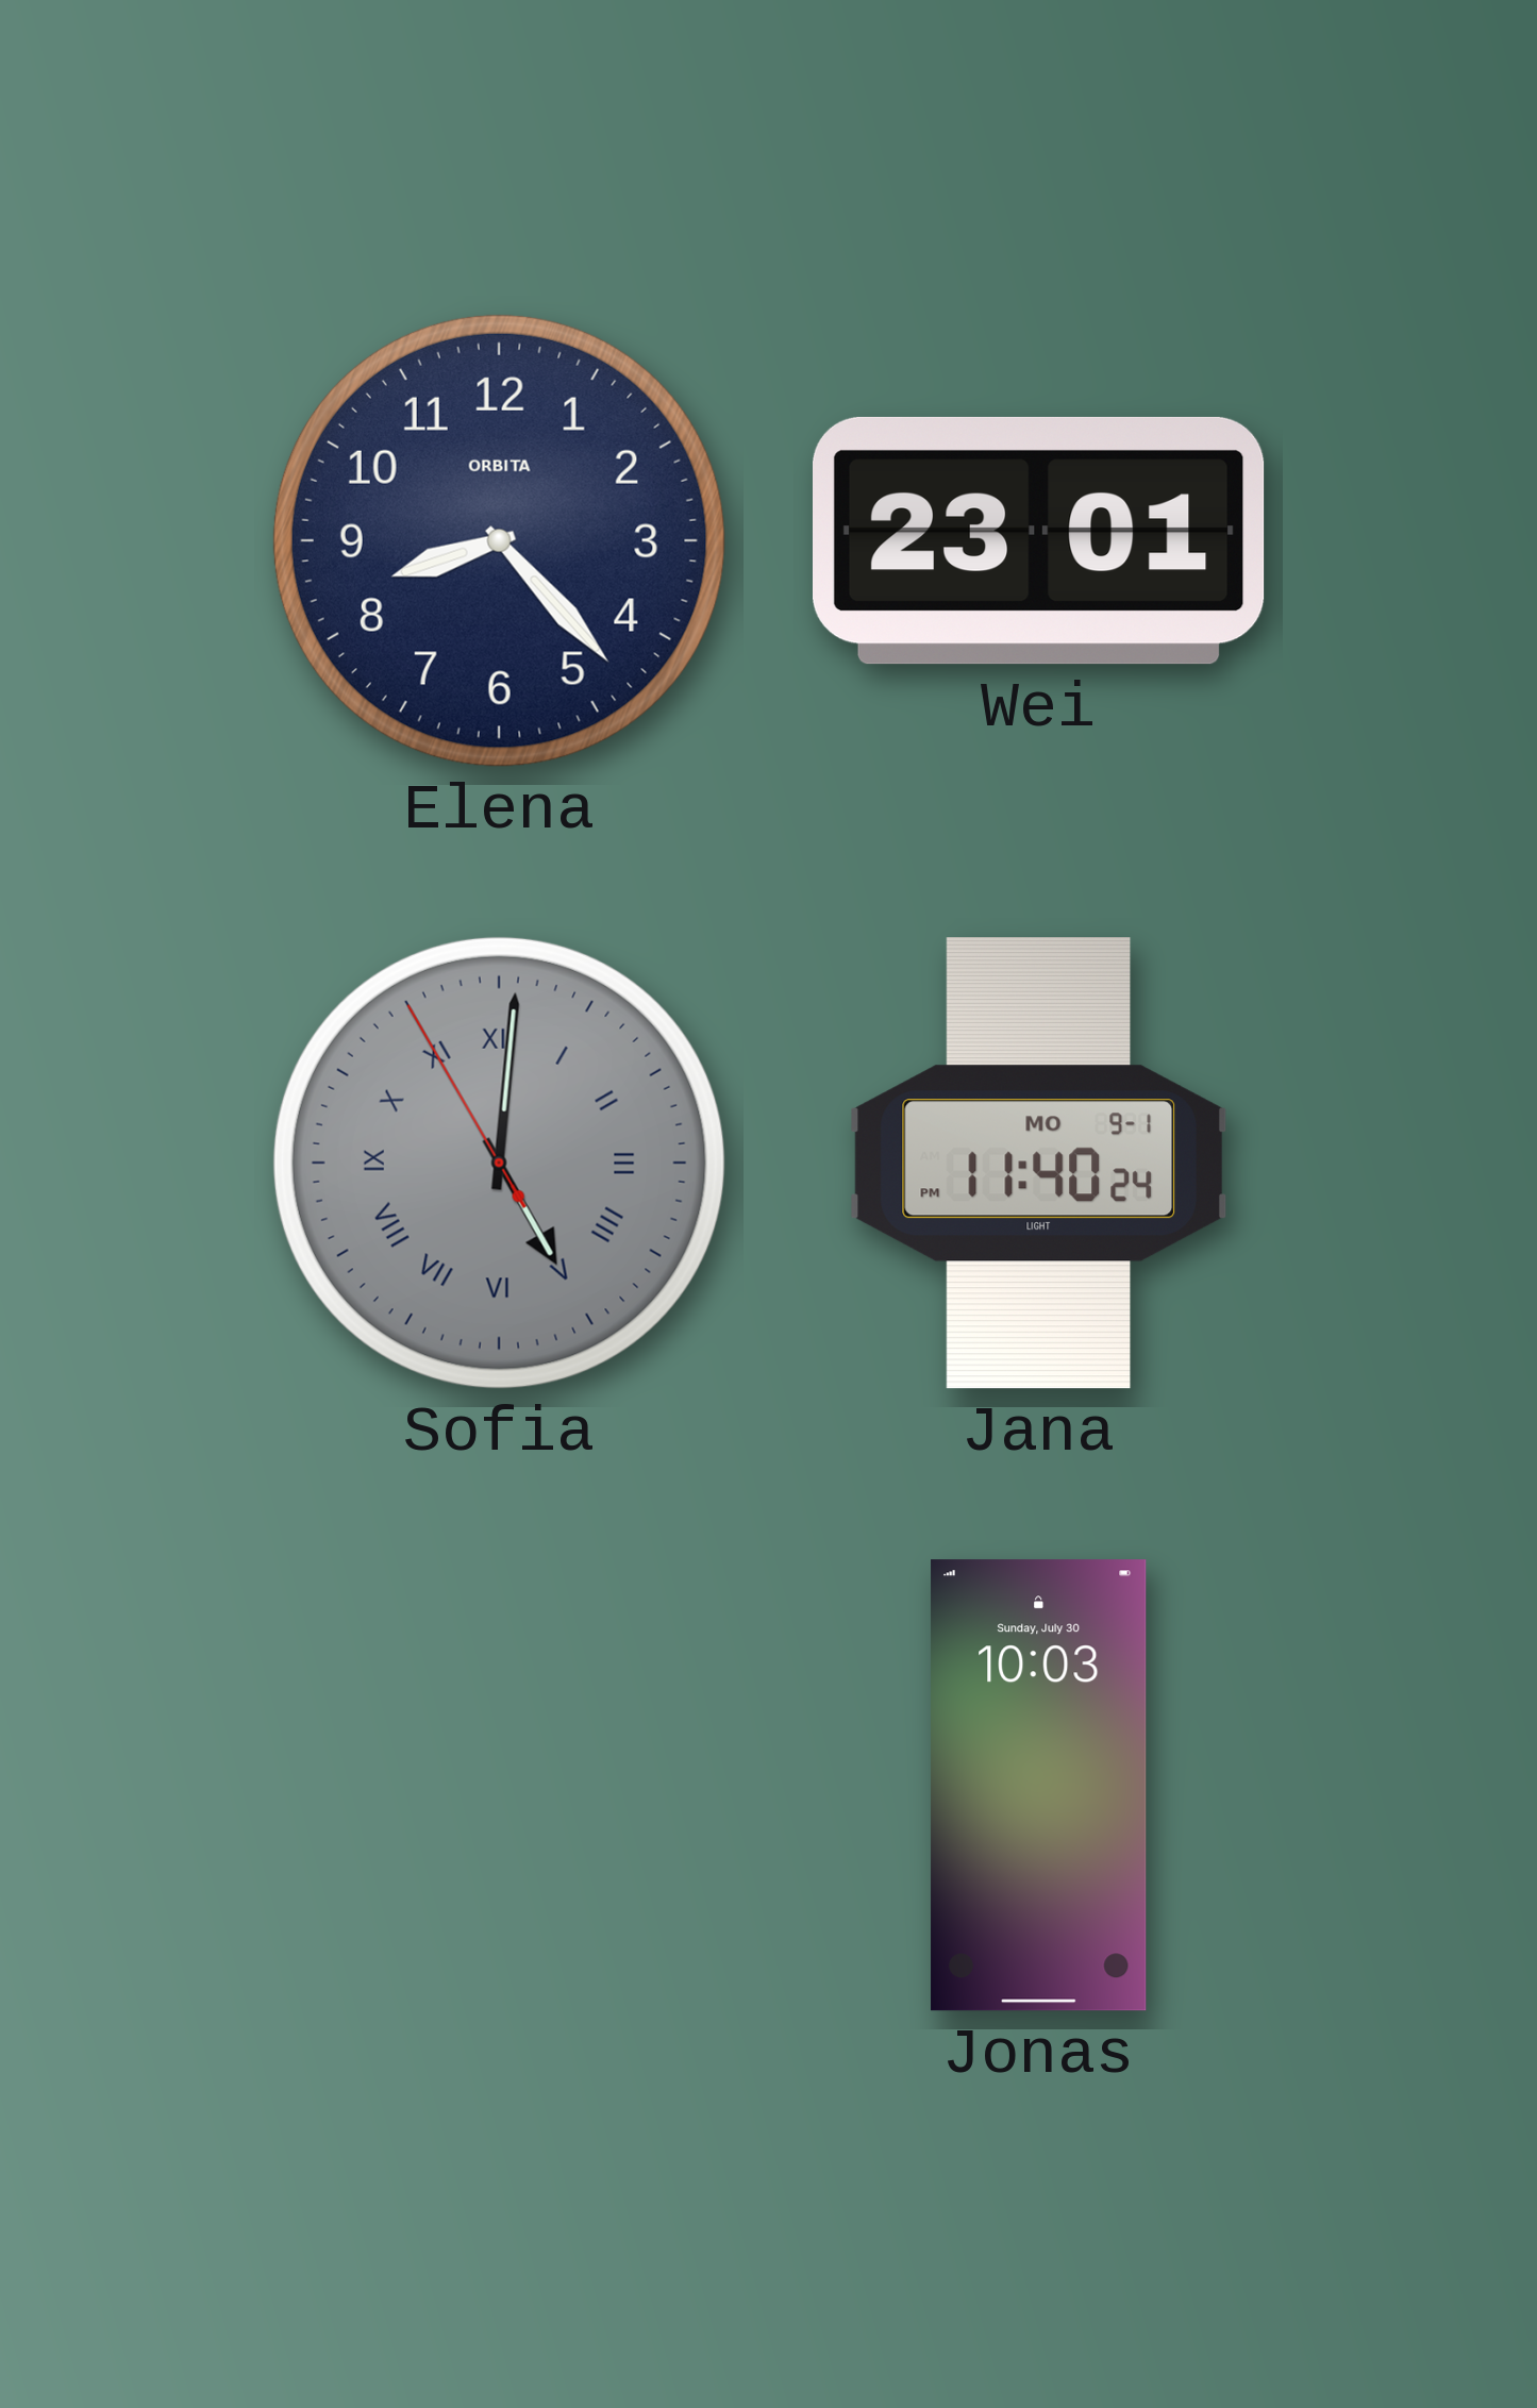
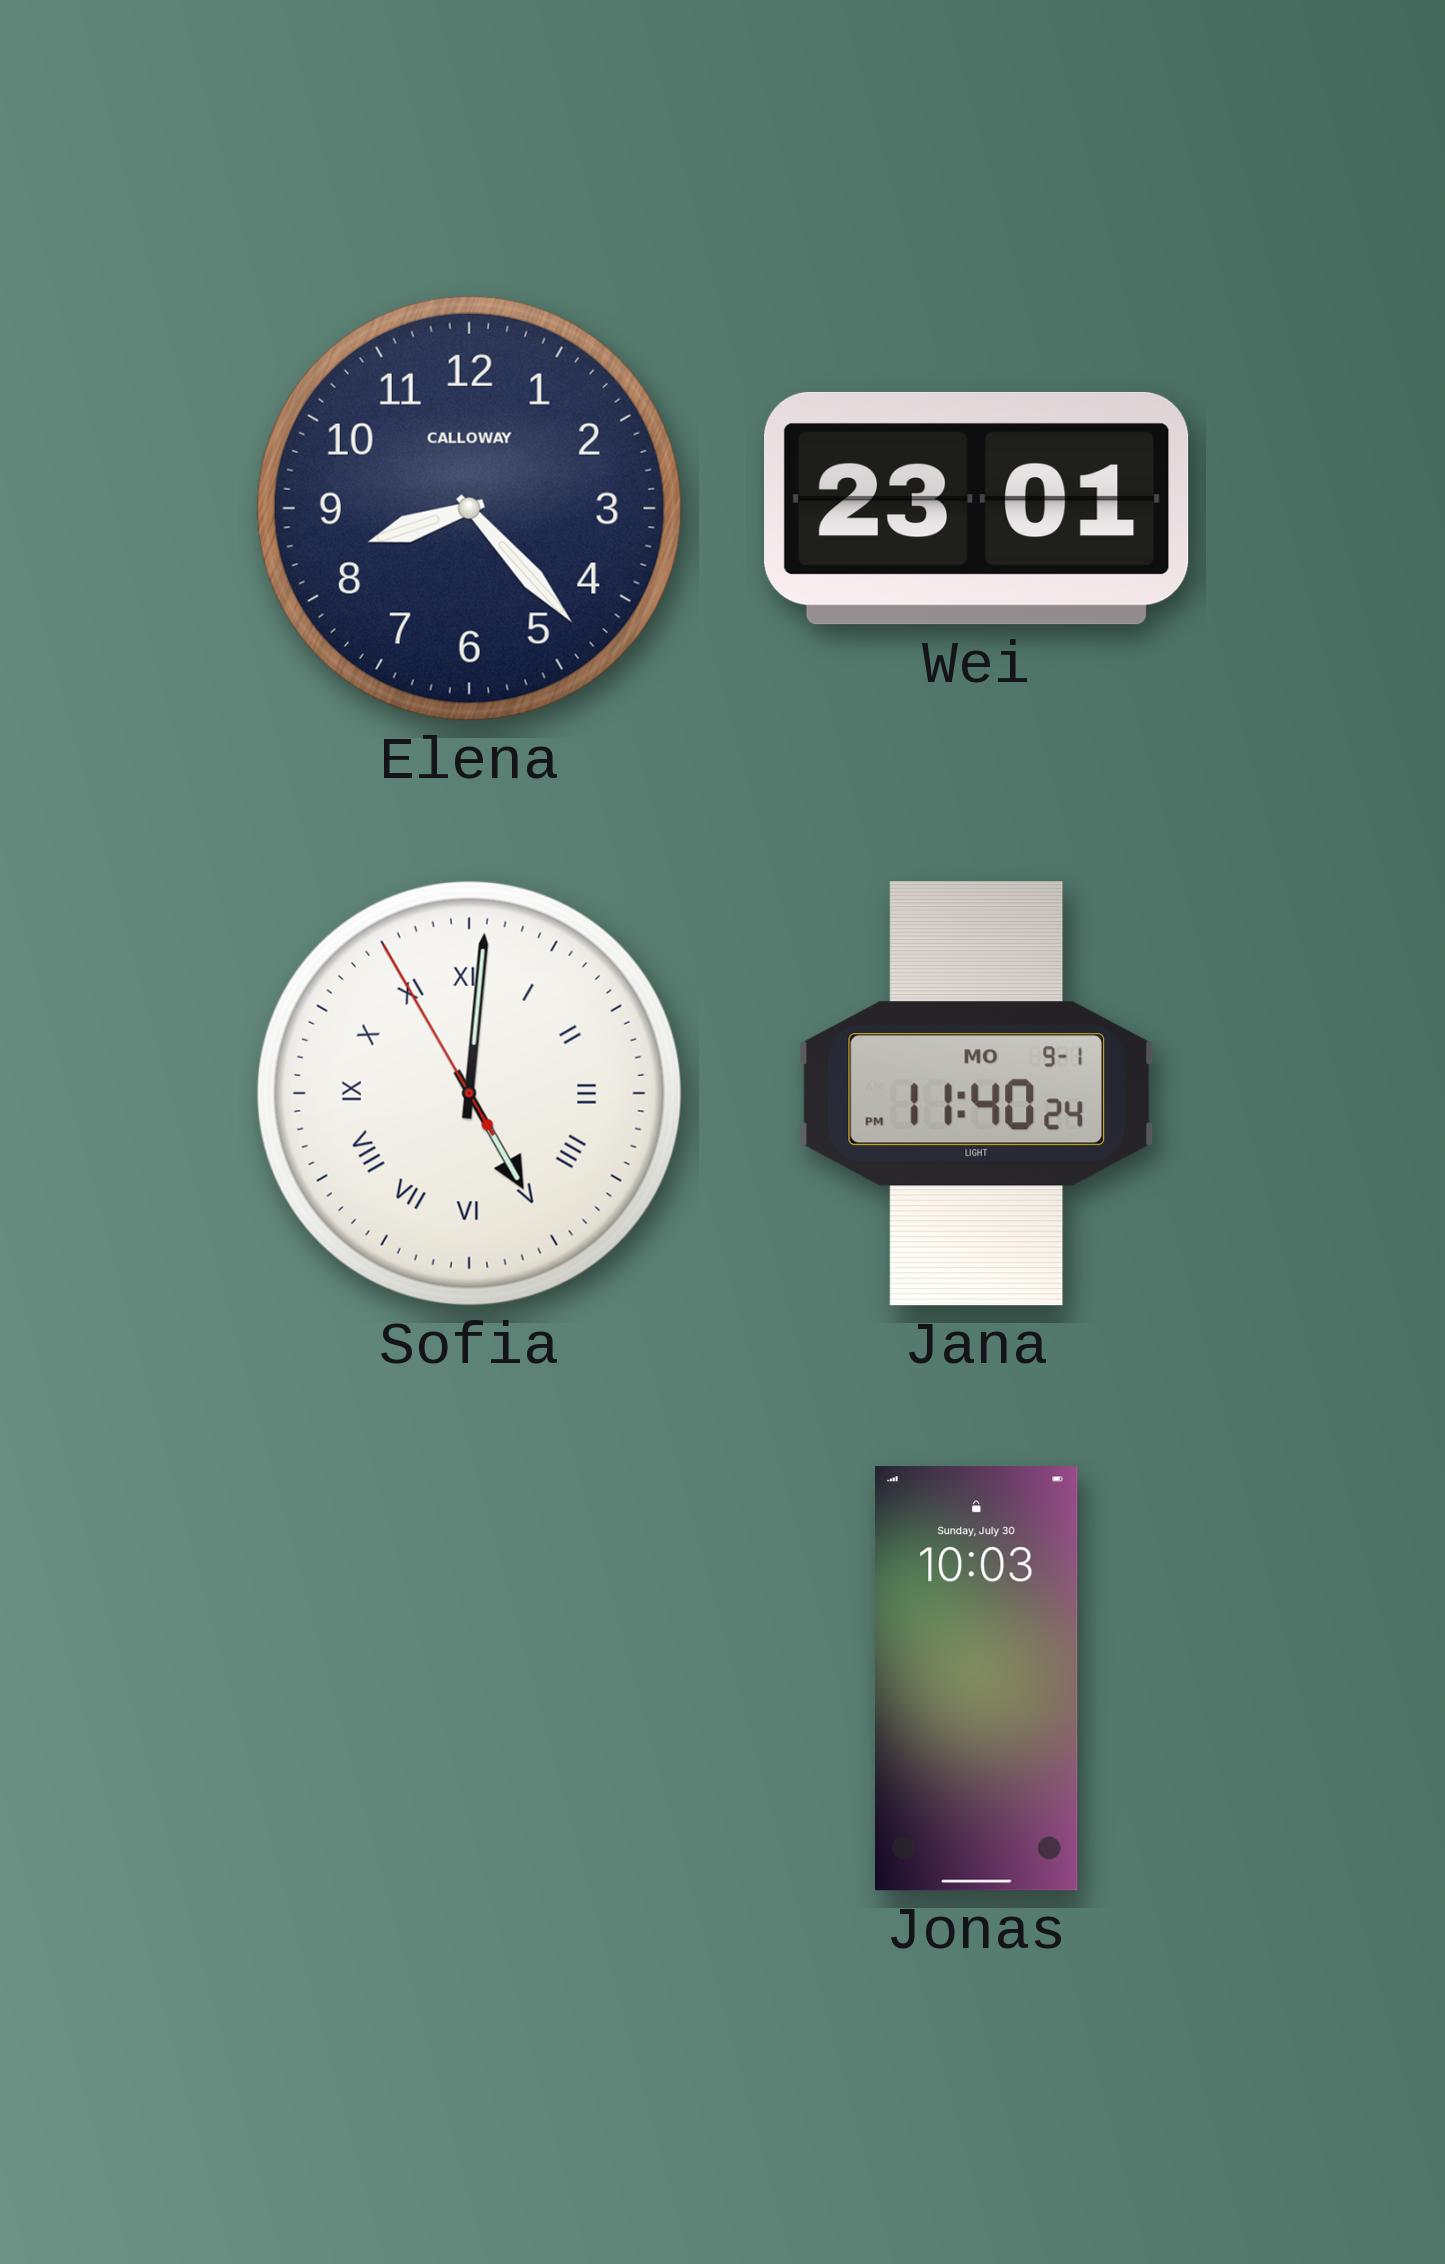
Elena brand: ORBITA -> CALLOWAY
Sofia dial: grey -> white
